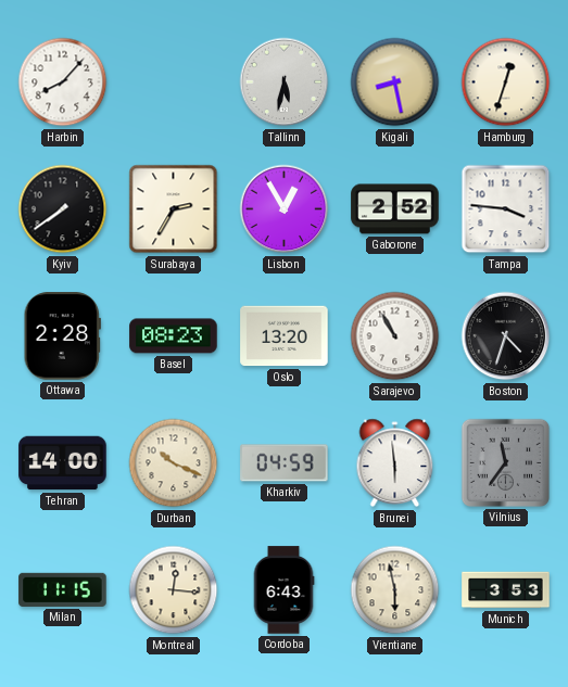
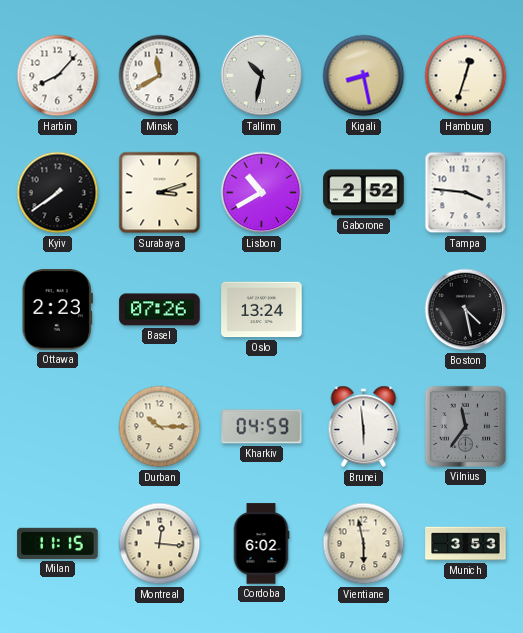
Minsk: none -> 11:40
Tallinn: 5:32 -> 10:32
Surabaya: 2:35 -> 3:12
Lisbon: 12:55 -> 10:40
Ottawa: 2:28 -> 2:23
Basel: 08:23 -> 07:26
Oslo: 13:20 -> 13:24
Sarajevo: 10:55 -> none
Boston: 4:33 -> 4:28
Tehran: 14:00 -> none
Durban: 10:19 -> 10:15
Cordoba: 6:43 -> 6:02
